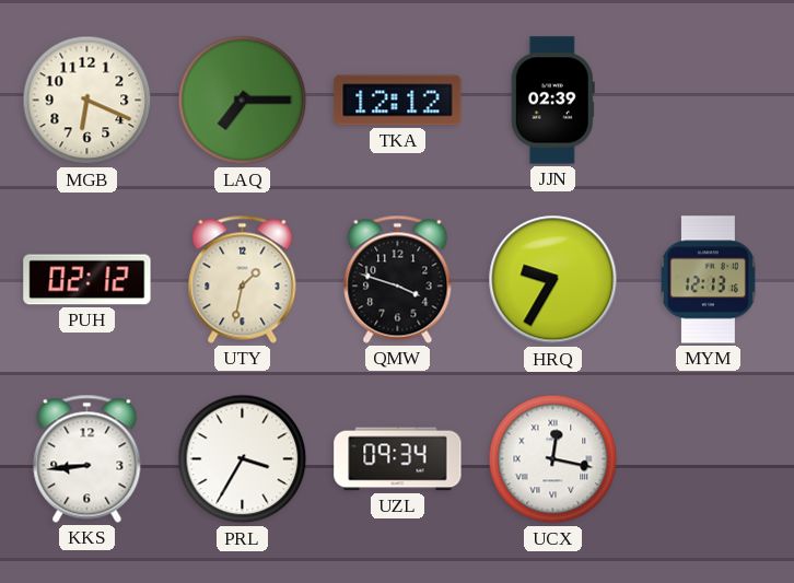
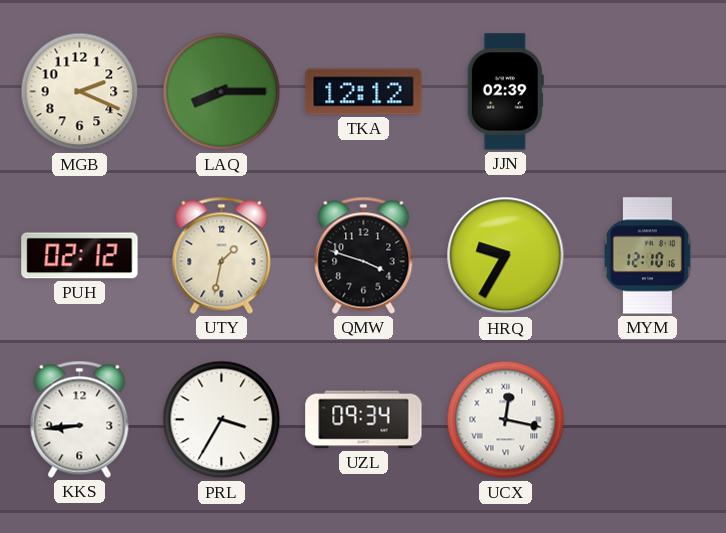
MGB: 6:19 -> 2:19
LAQ: 7:15 -> 8:15
MYM: 12:13 -> 12:10
